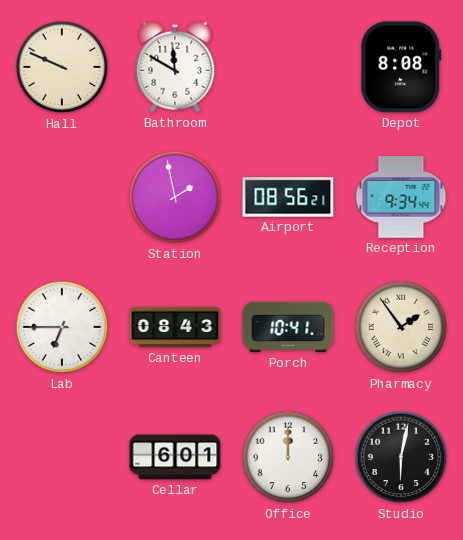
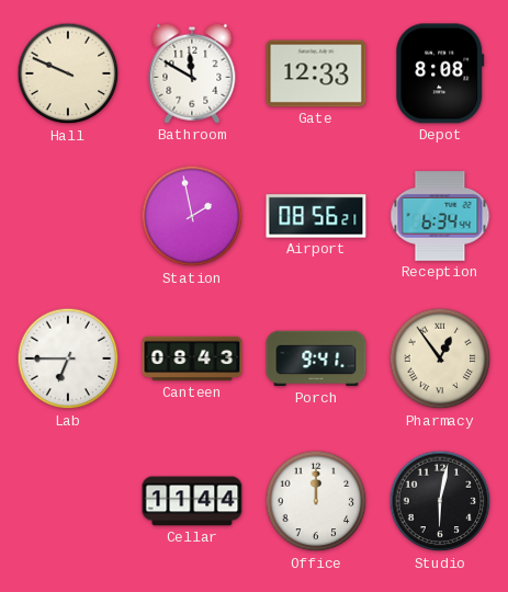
Gate: none -> 12:33
Reception: 9:34 -> 6:34
Porch: 10:41 -> 9:41
Pharmacy: 1:54 -> 12:54
Cellar: 6:01 -> 11:44
